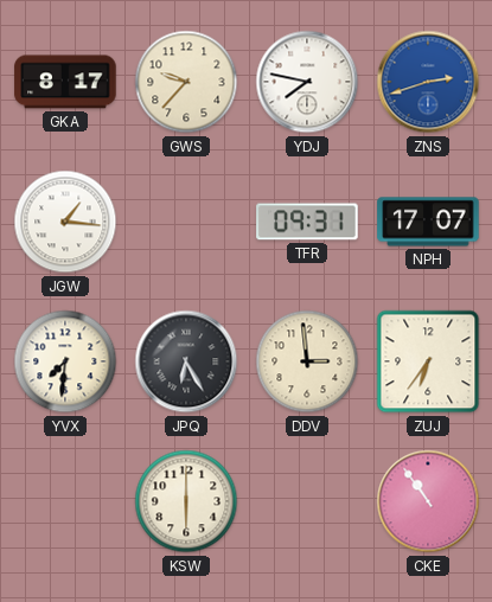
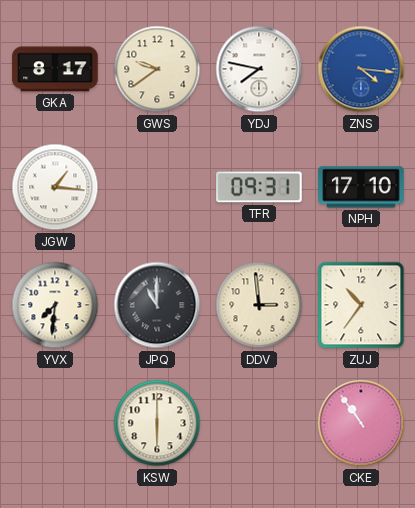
GWS: 9:37 -> 9:39
ZNS: 2:42 -> 4:16
NPH: 17:07 -> 17:10
JPQ: 6:25 -> 11:00
ZUJ: 6:36 -> 10:36
